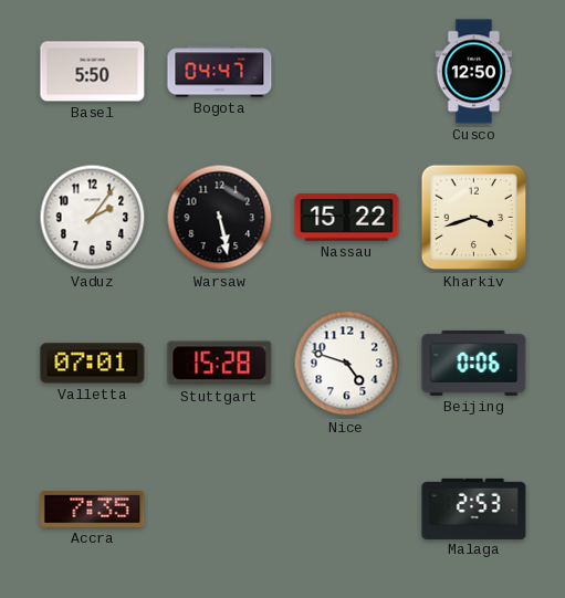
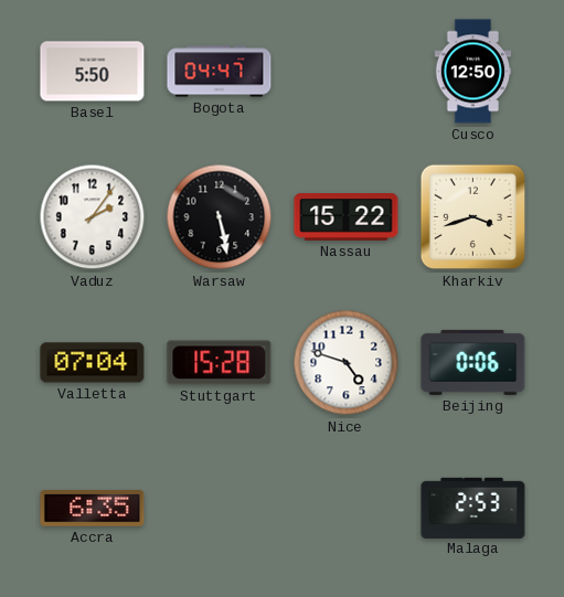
Valletta: 07:01 -> 07:04
Accra: 7:35 -> 6:35
